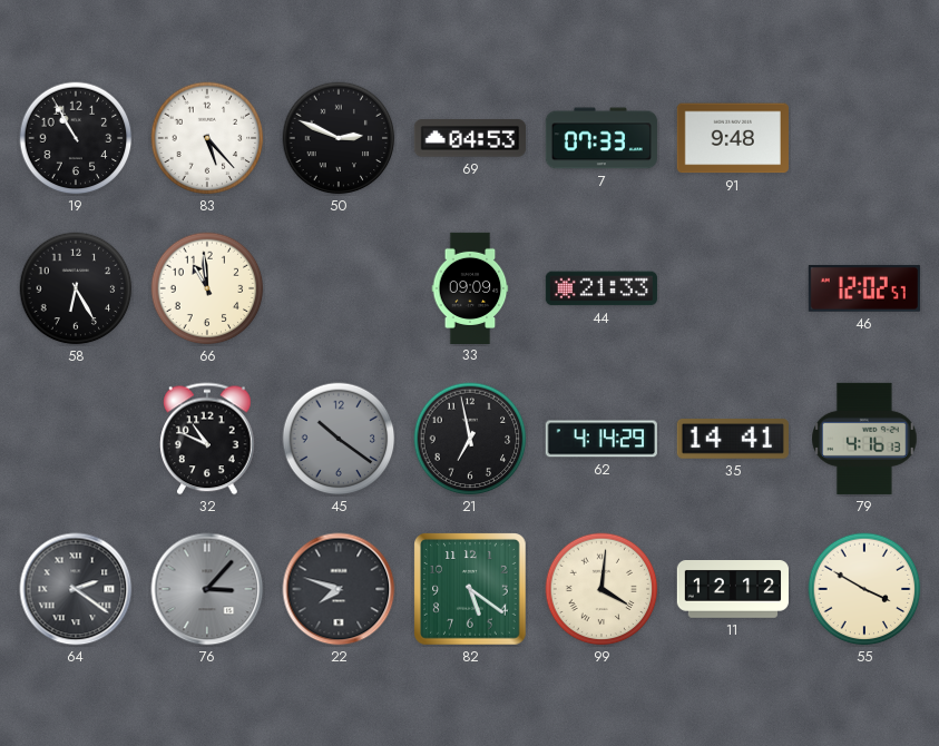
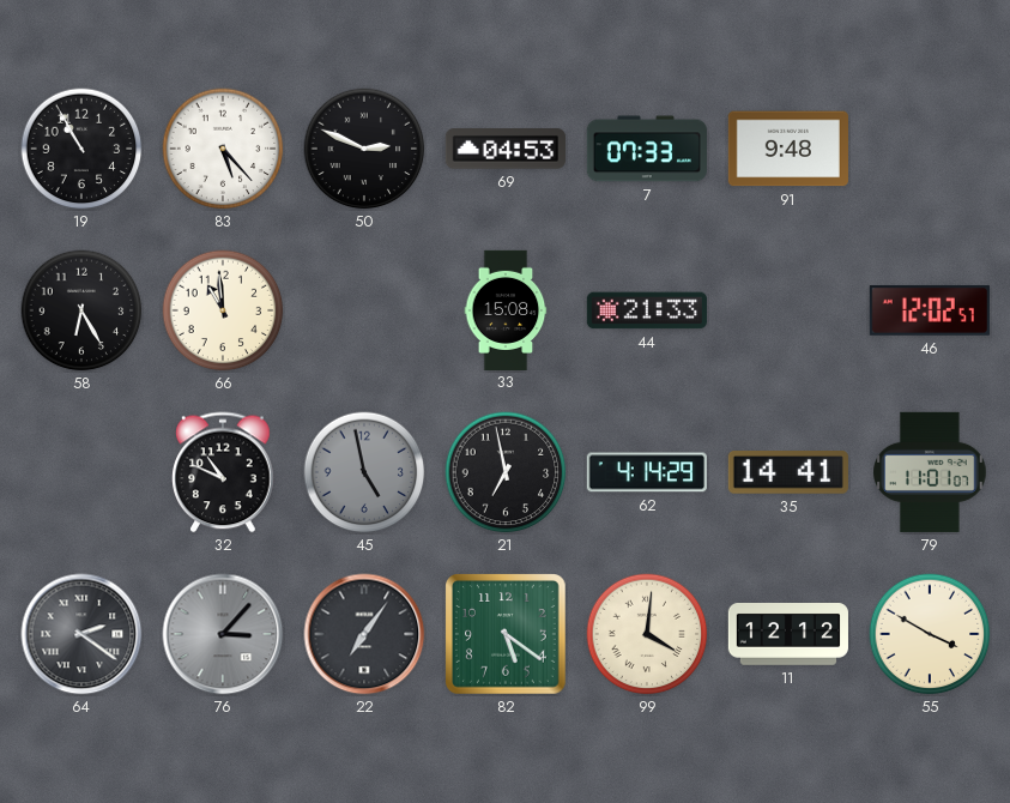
33: 09:09 -> 15:08
45: 10:21 -> 4:58
79: 4:16 -> 11:01
22: 7:48 -> 7:06
